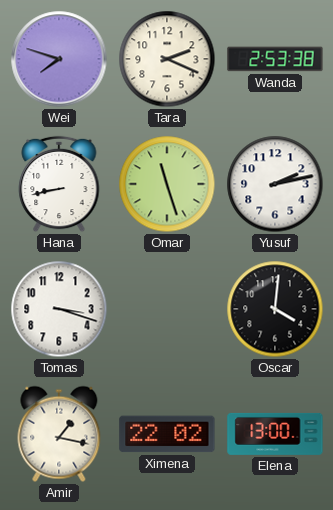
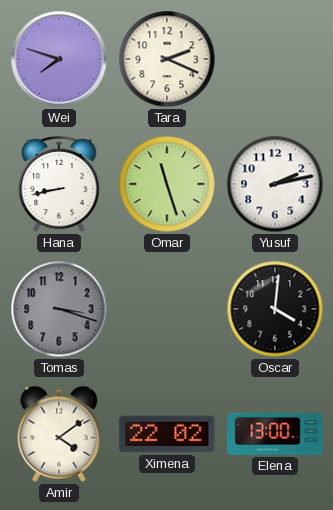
Wanda: 2:53 -> none
Tomas dial: white -> grey
Amir: 1:17 -> 4:09
